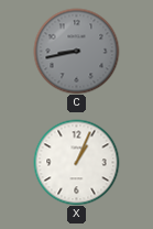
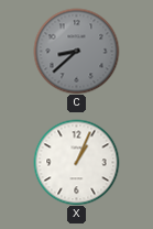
C: 8:43 -> 8:38
